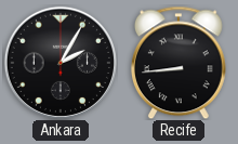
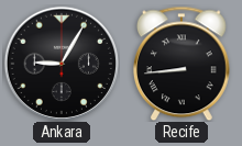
Ankara: 2:05 -> 9:05
